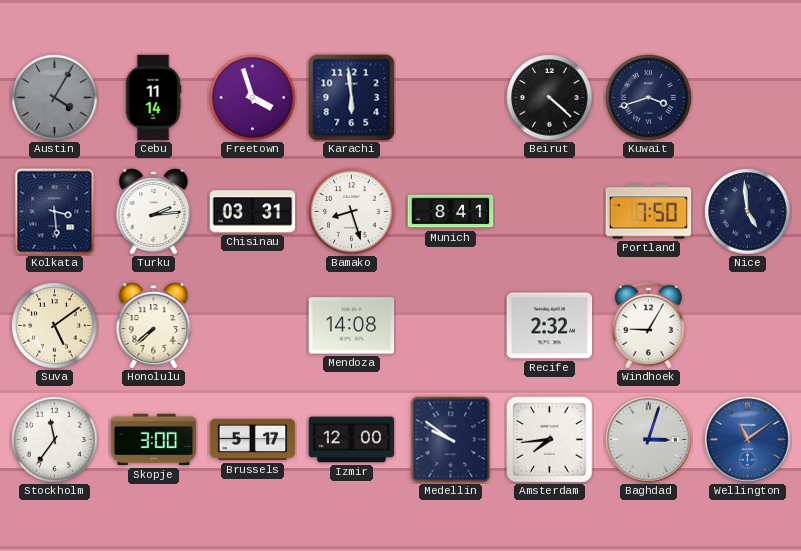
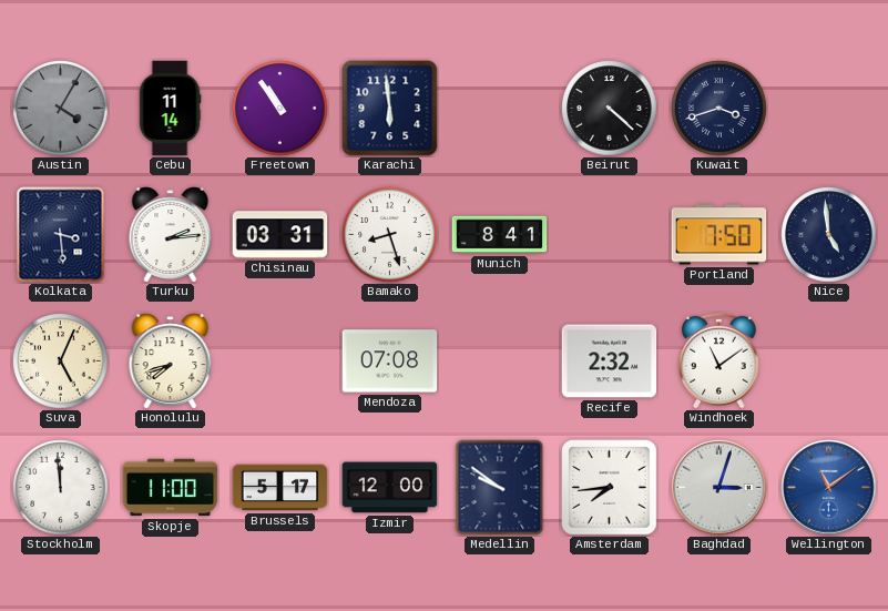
Freetown: 3:57 -> 10:54
Suva: 5:09 -> 5:04
Honolulu: 7:38 -> 7:42
Mendoza: 14:08 -> 07:08
Windhoek: 9:05 -> 11:09
Stockholm: 11:36 -> 11:59
Skopje: 3:00 -> 11:00
